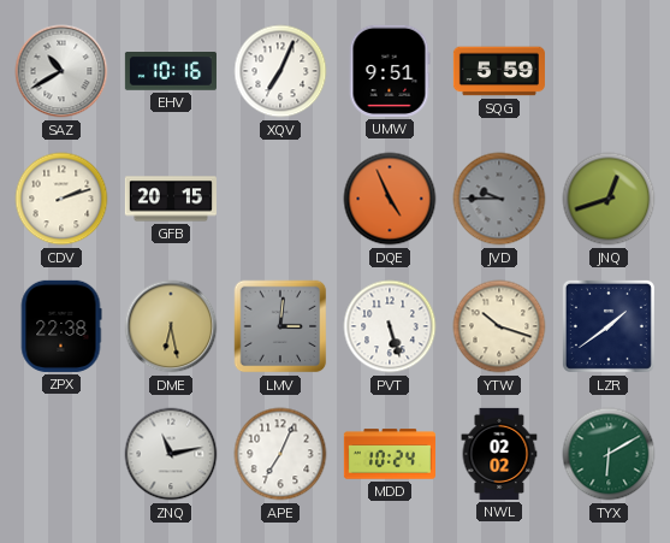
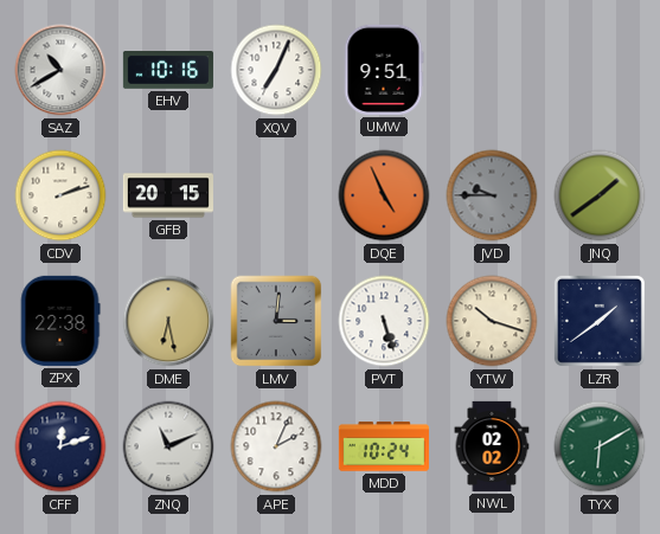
SQG: 5:59 -> none
JNQ: 12:42 -> 1:39
CFF: none -> 12:12
ZNQ: 11:13 -> 11:11
APE: 7:04 -> 2:04
